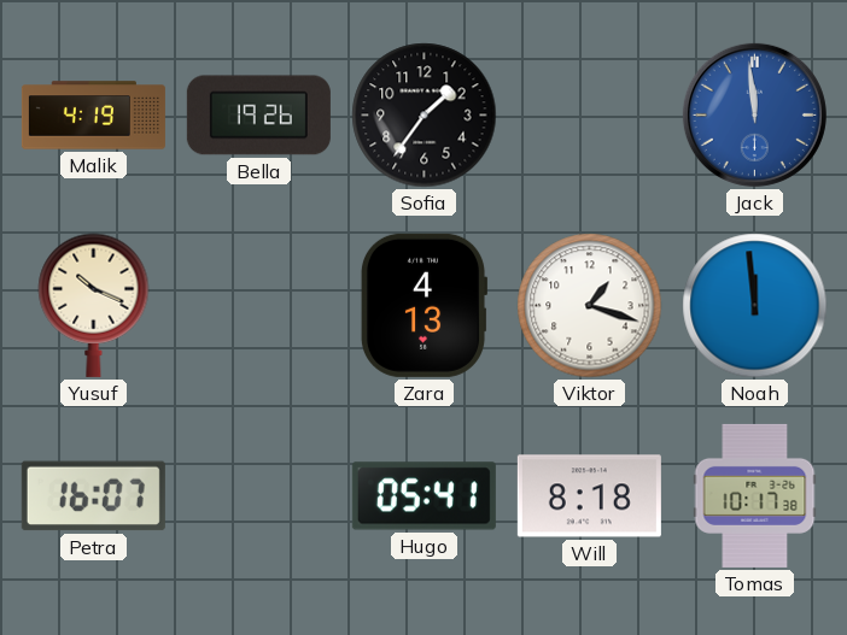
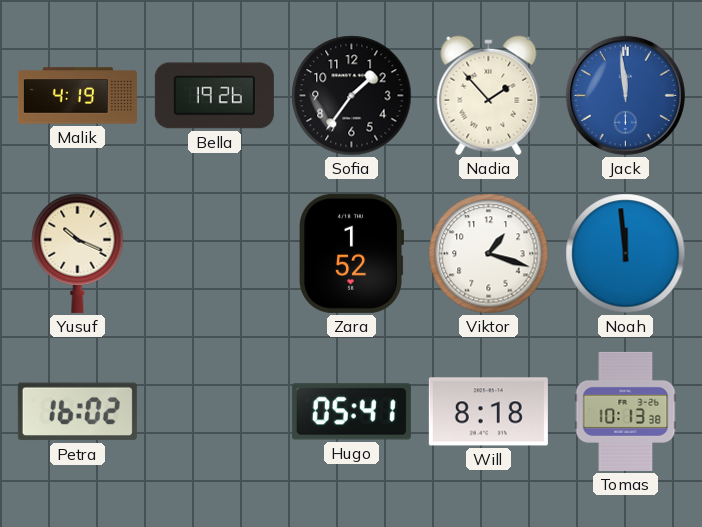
Nadia: none -> 1:53
Zara: 4:13 -> 1:52
Petra: 16:07 -> 16:02
Tomas: 10:17 -> 10:13
